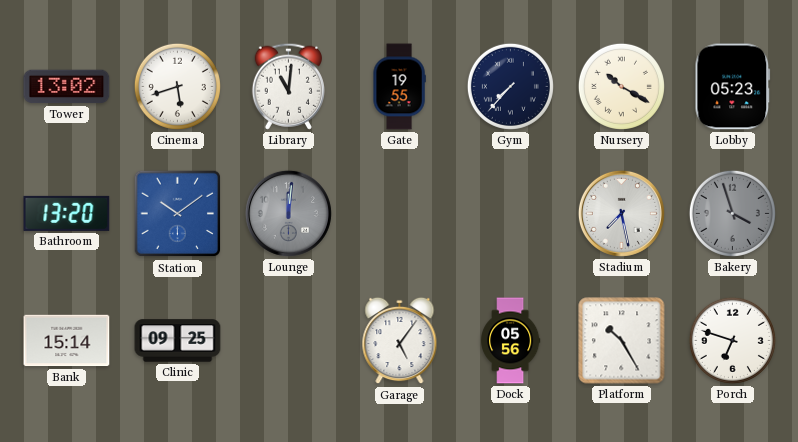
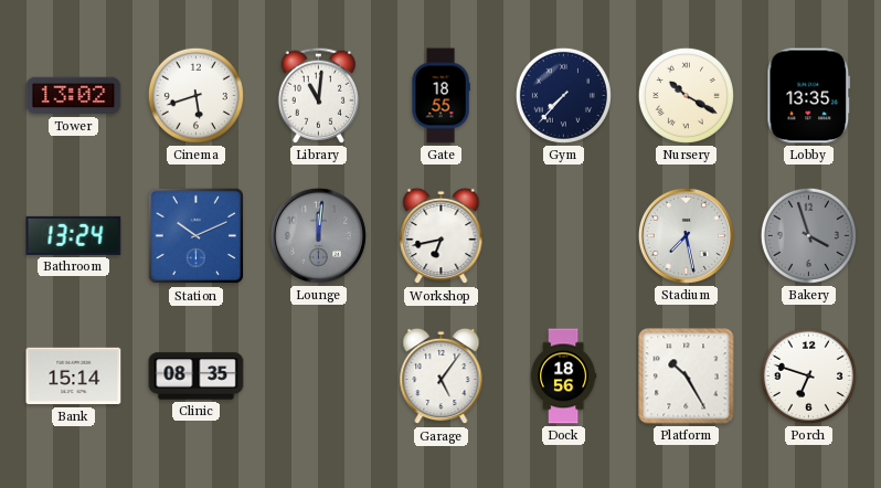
Gate: 19:55 -> 18:55
Lobby: 05:23 -> 13:35
Bathroom: 13:20 -> 13:24
Station: 10:09 -> 10:11
Workshop: none -> 6:43
Clinic: 09:25 -> 08:35
Dock: 05:56 -> 18:56
